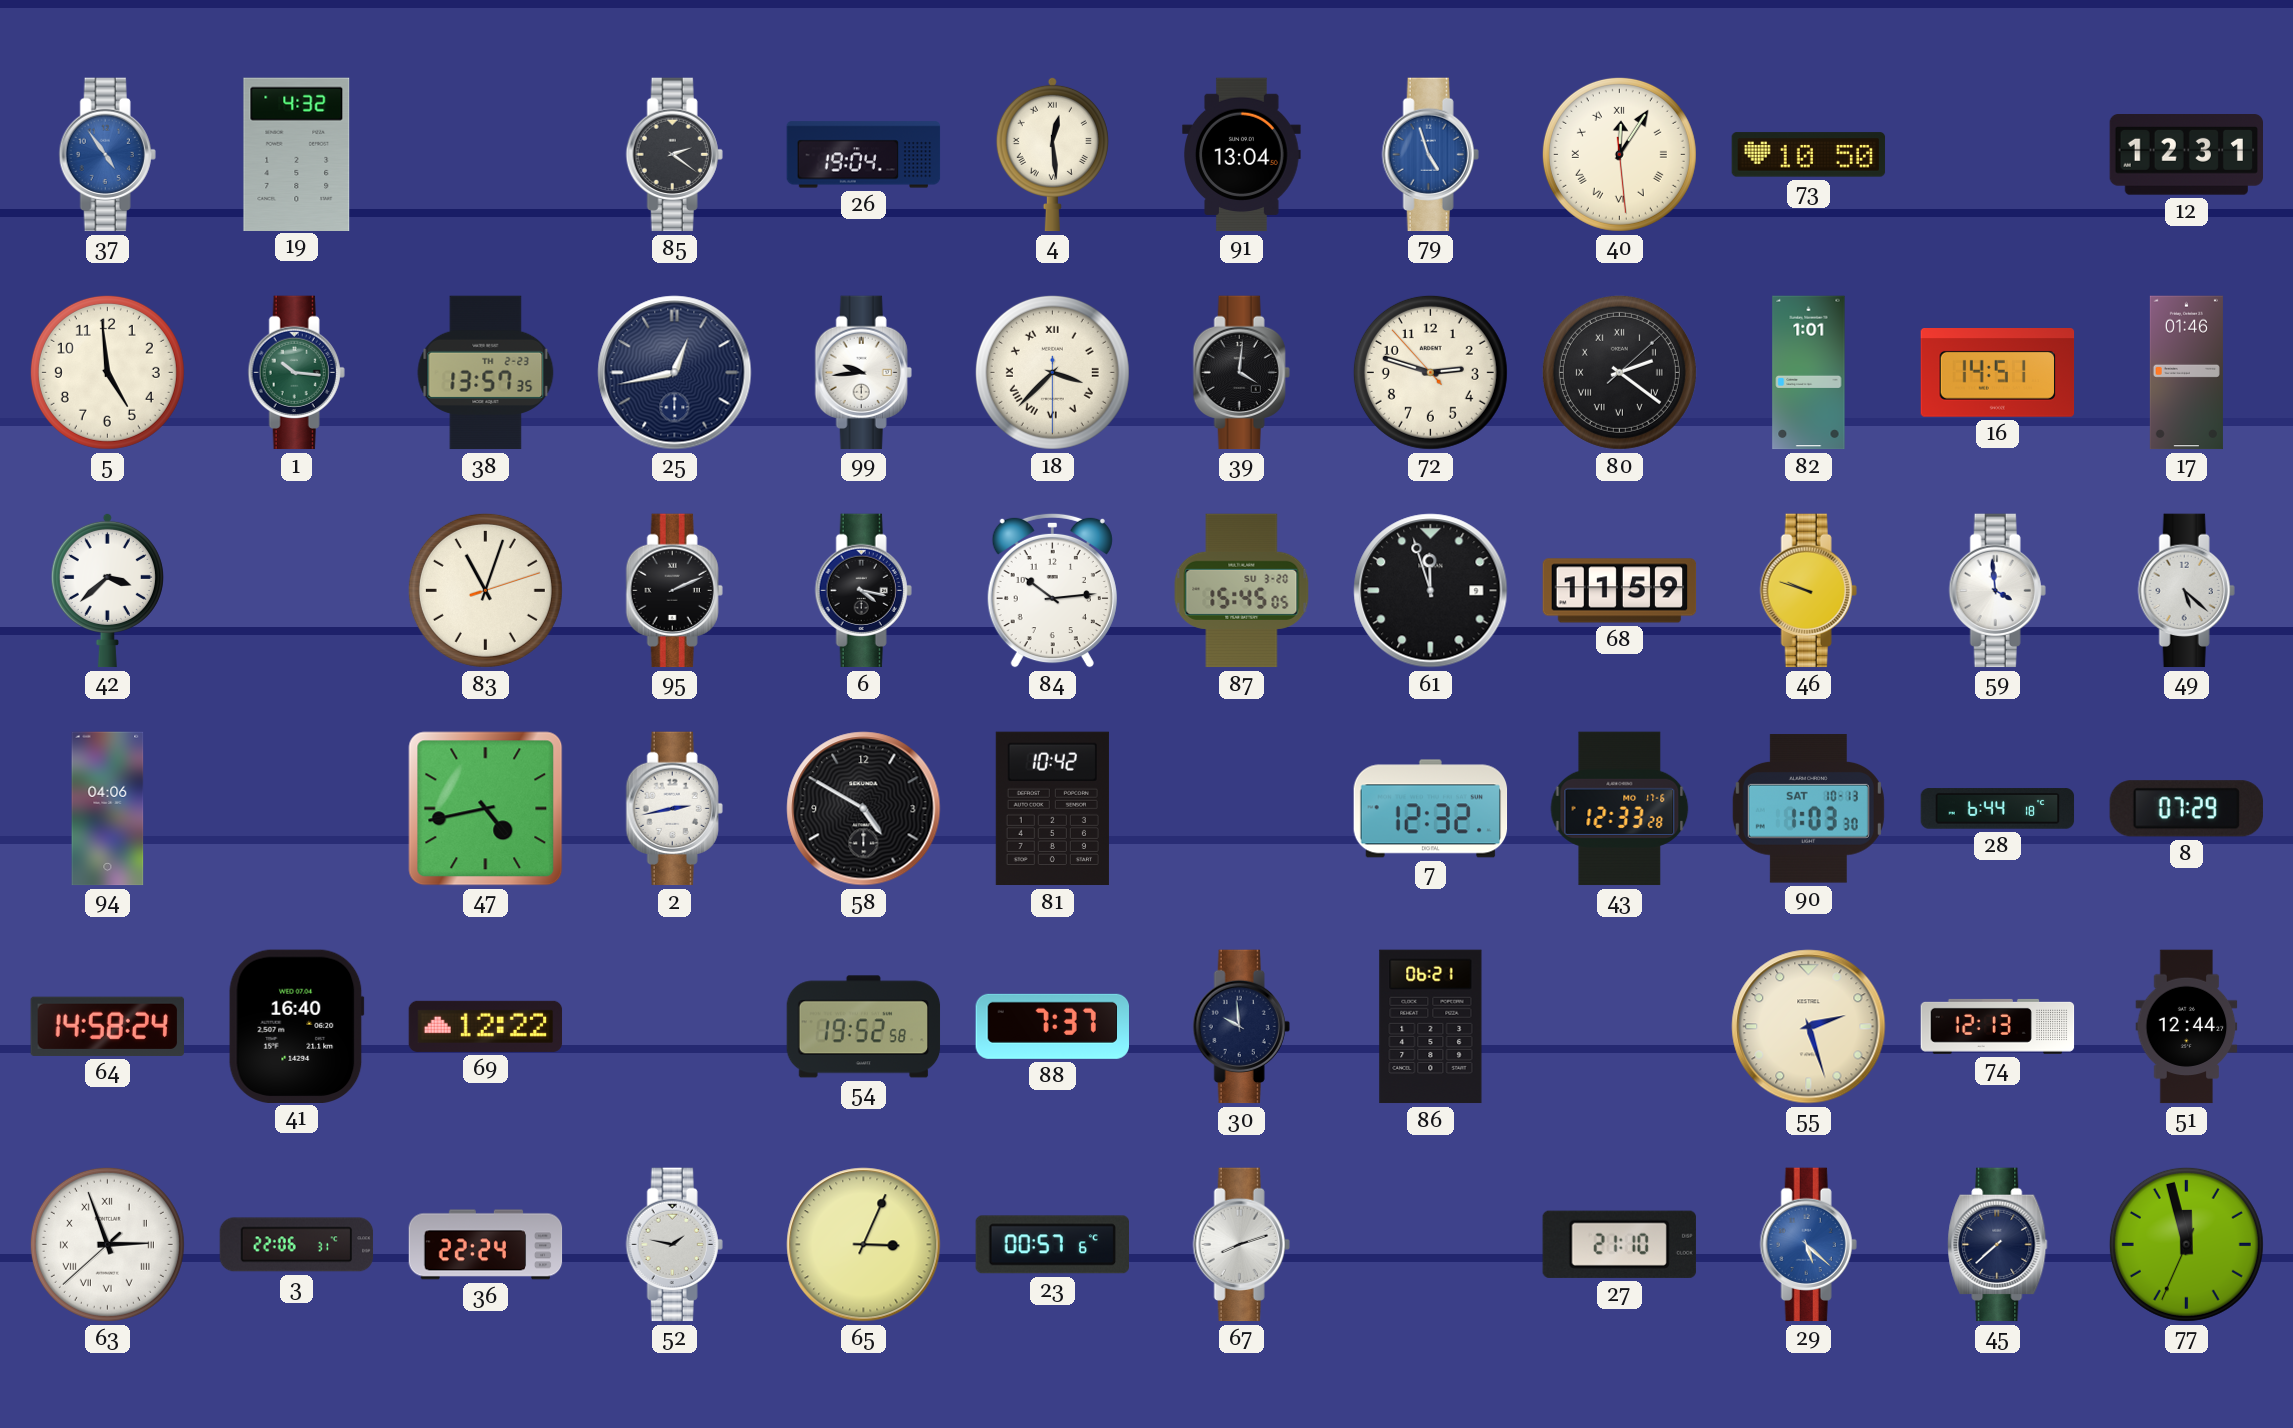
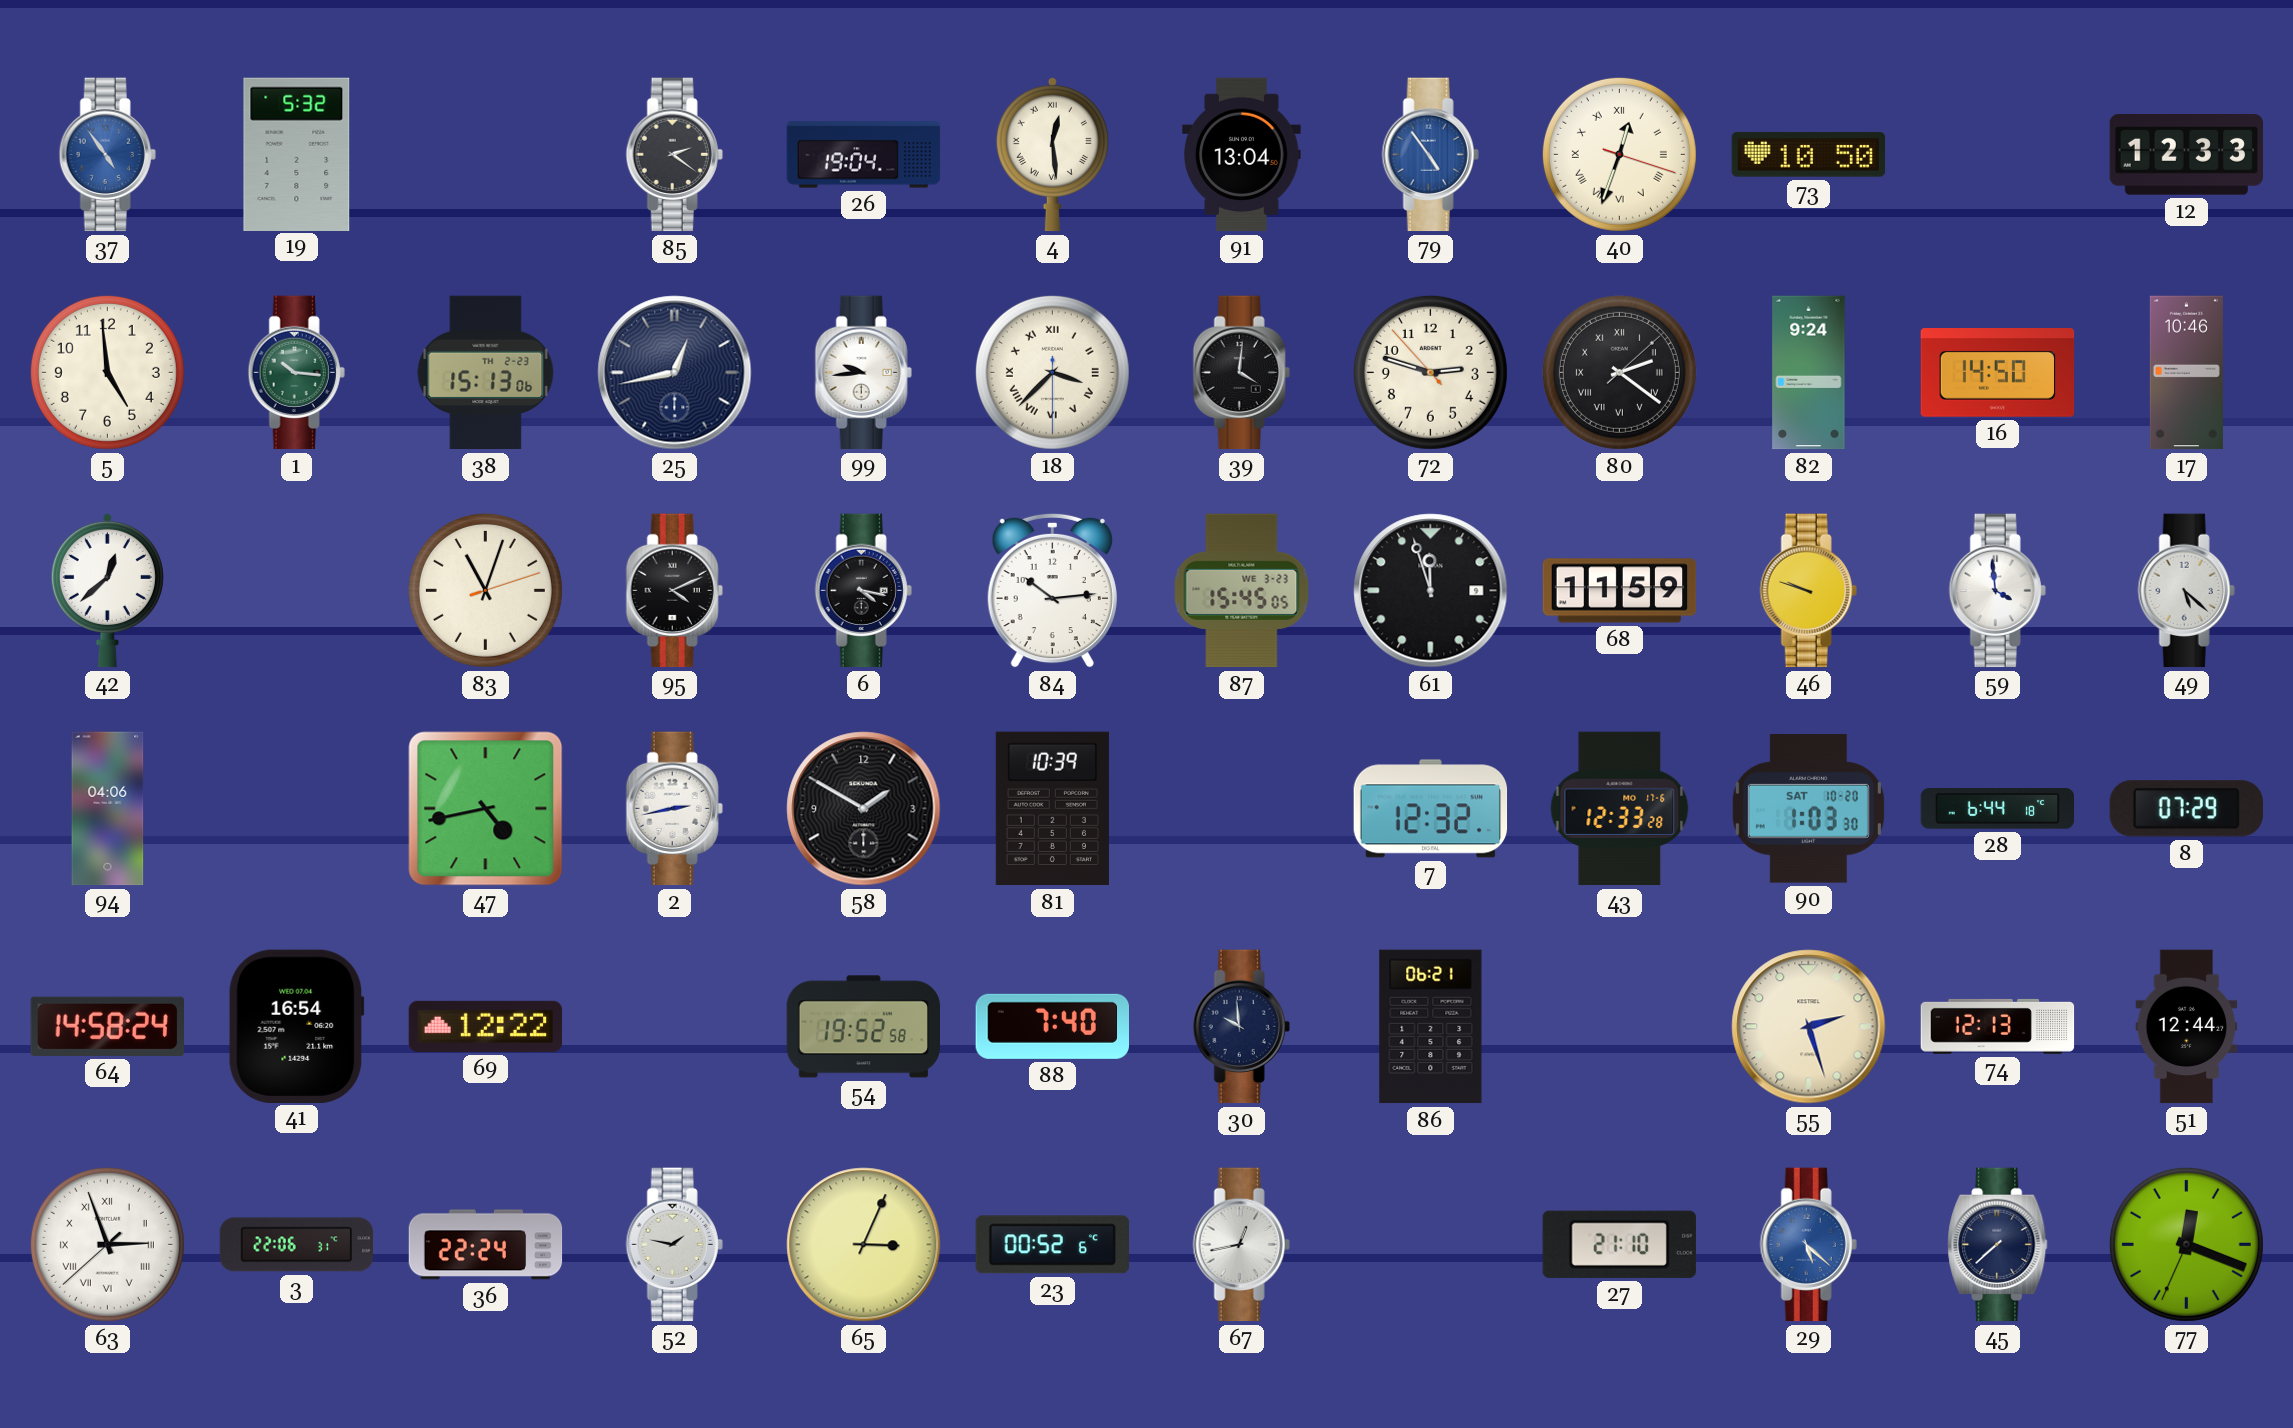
19: 4:32 -> 5:32
79: 4:57 -> 4:54
40: 12:05 -> 12:33
12: 12:31 -> 12:33
38: 13:57 -> 15:13
82: 1:01 -> 9:24
16: 14:51 -> 14:50
17: 01:46 -> 10:46
42: 3:38 -> 12:38
95: 2:11 -> 4:11
87 date: SU 3-20 -> WE 3-23
58: 4:50 -> 1:50
81: 10:42 -> 10:39
90 date: SAT 10-13 -> SAT 10-20
41: 16:40 -> 16:54
88: 7:37 -> 7:40
23: 00:57 -> 00:52
67: 8:12 -> 12:43
77: 11:57 -> 12:18
